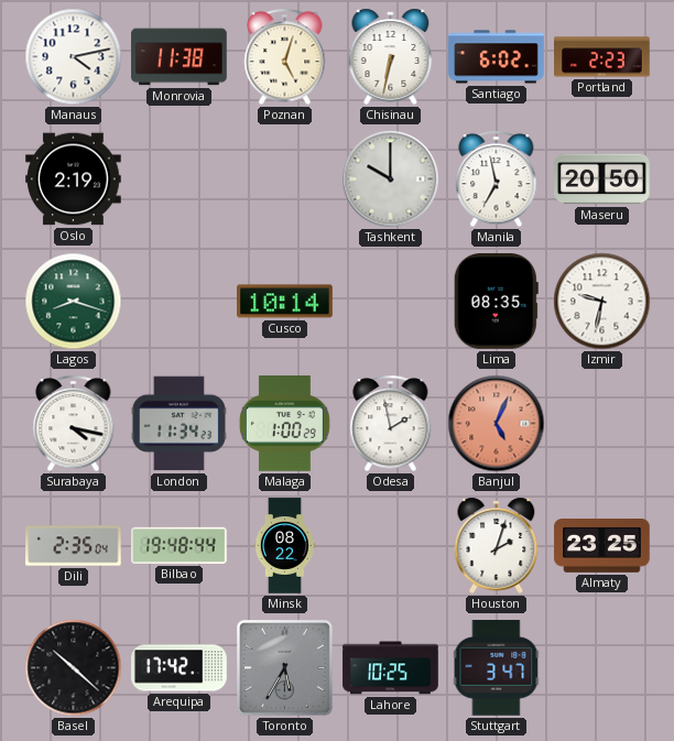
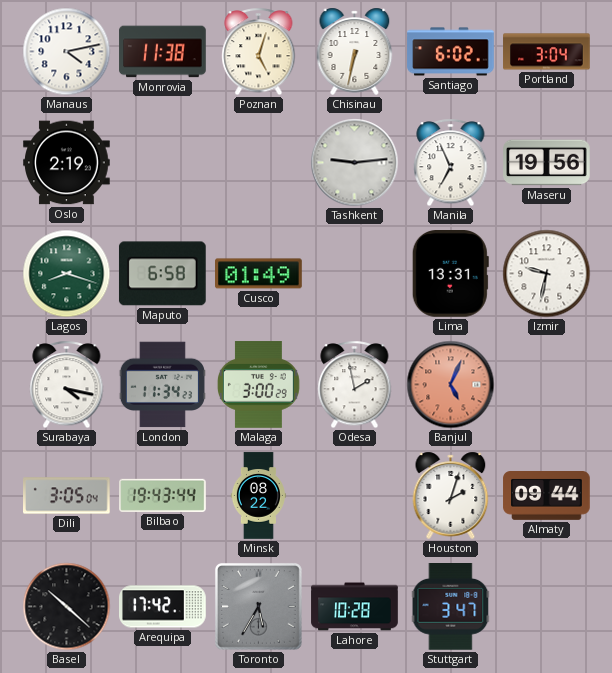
Portland: 2:23 -> 3:04
Tashkent: 10:00 -> 9:14
Manila: 6:58 -> 6:56
Maseru: 20:50 -> 19:56
Maputo: none -> 6:58
Cusco: 10:14 -> 01:49
Lima: 08:35 -> 13:31
Malaga: 1:00 -> 3:00
Dili: 2:35 -> 3:05
Bilbao: 19:48 -> 19:43
Almaty: 23:25 -> 09:44
Lahore: 10:25 -> 10:28
